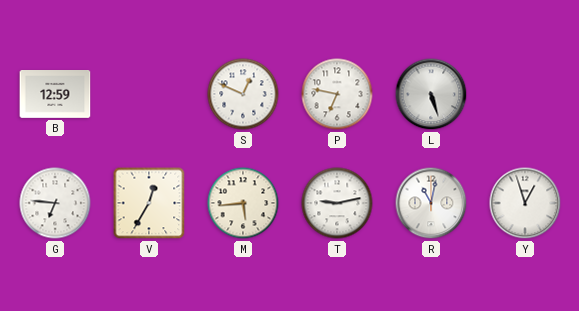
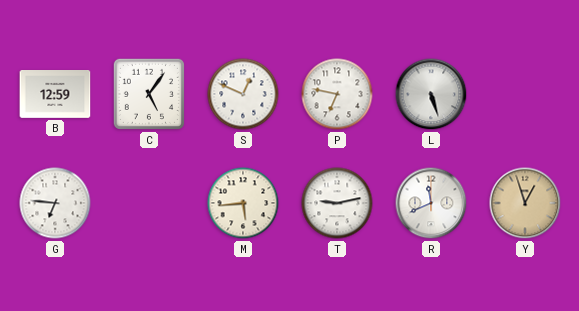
C: none -> 5:06
V: 12:35 -> none
R: 11:02 -> 11:41
Y dial: white -> champagne
